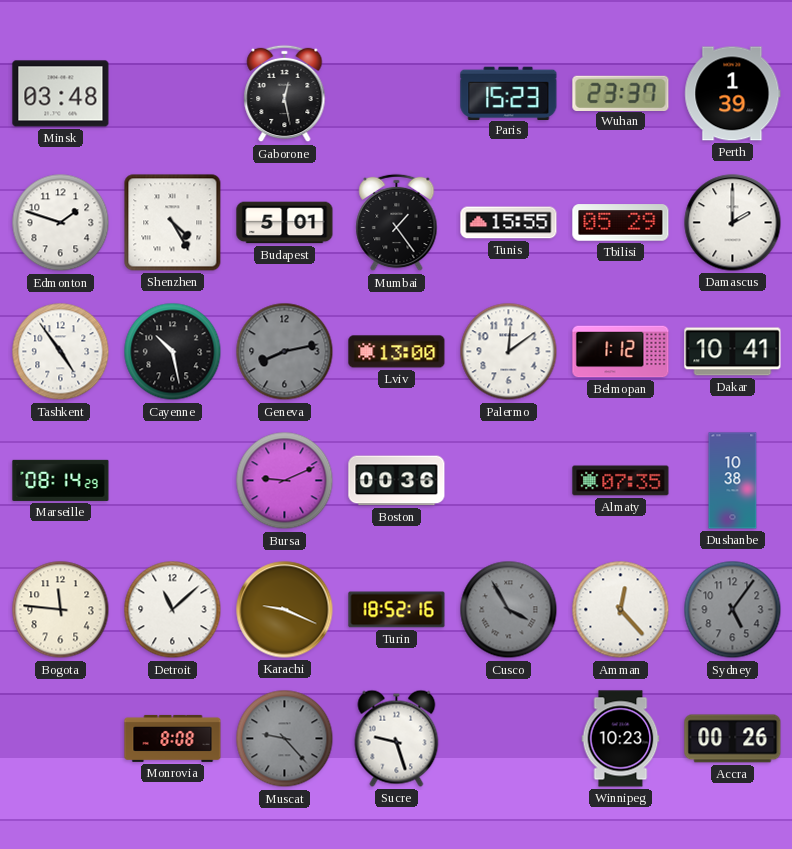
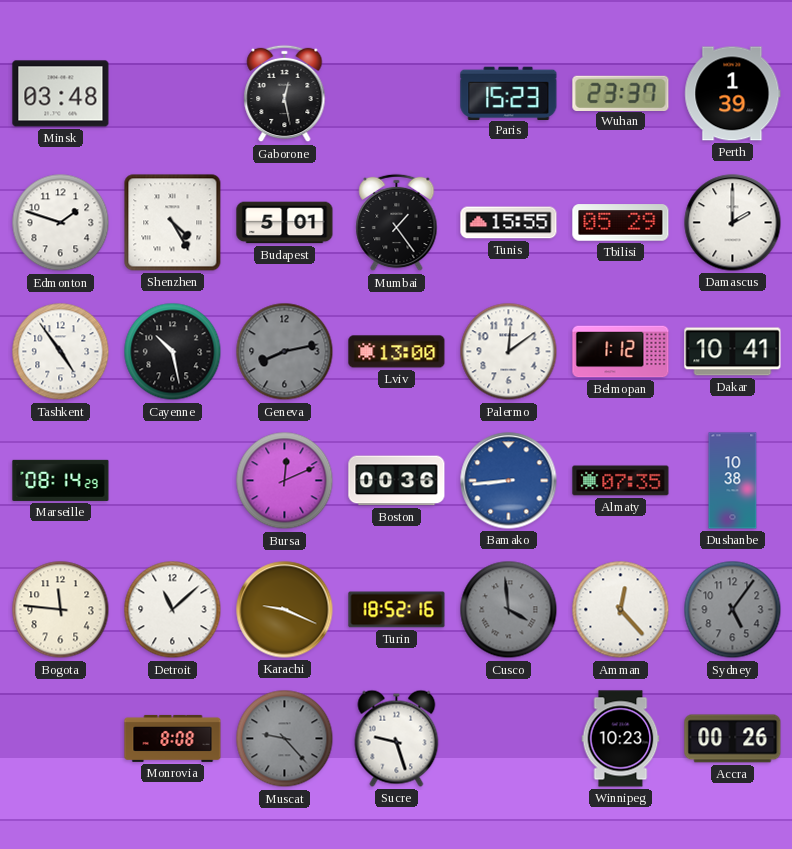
Bursa: 9:11 -> 12:11
Bamako: none -> 8:44
Cusco: 3:55 -> 3:59
